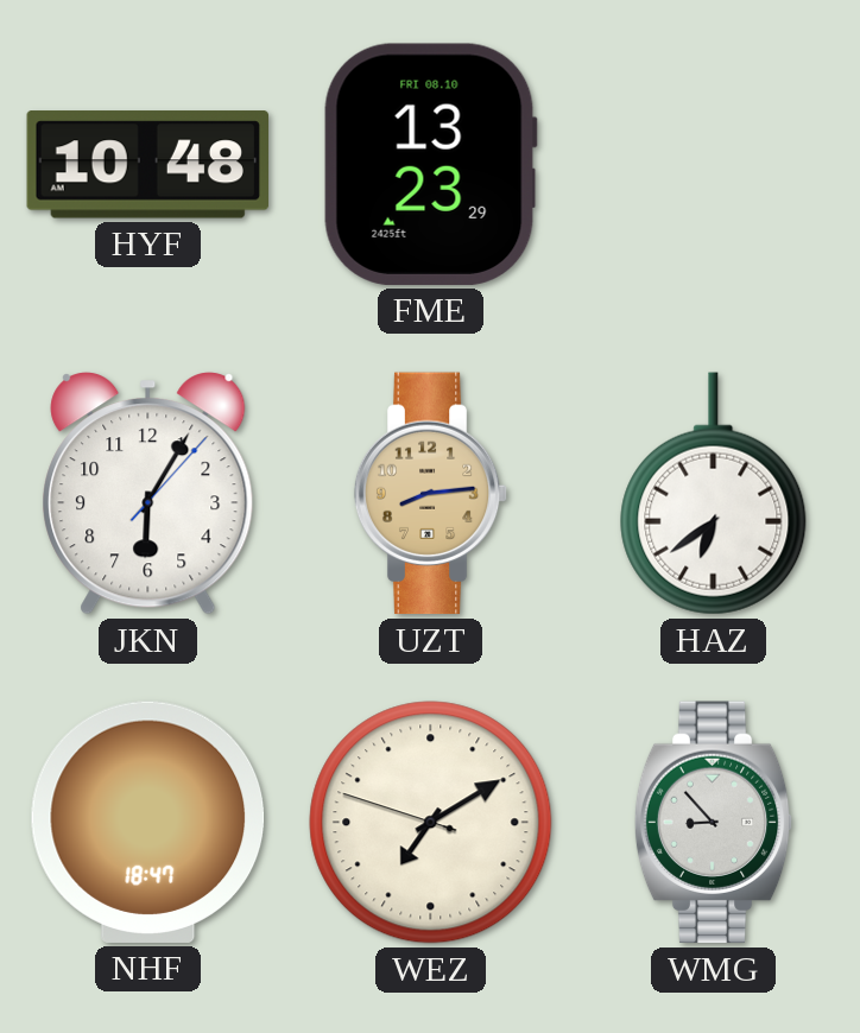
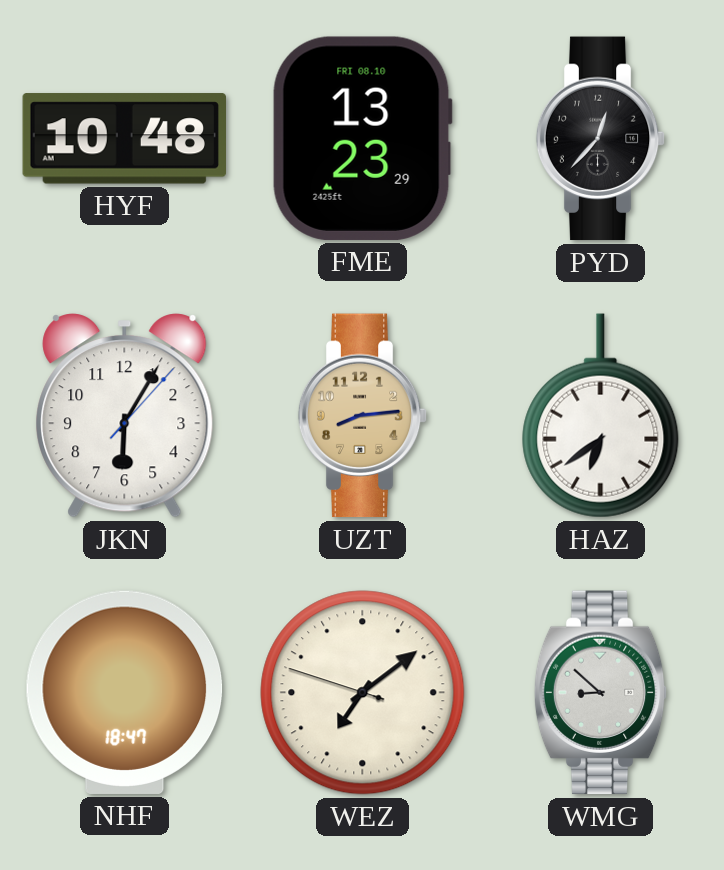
PYD: none -> 12:37
WEZ: 7:09 -> 7:08
WMG: 8:53 -> 8:52
